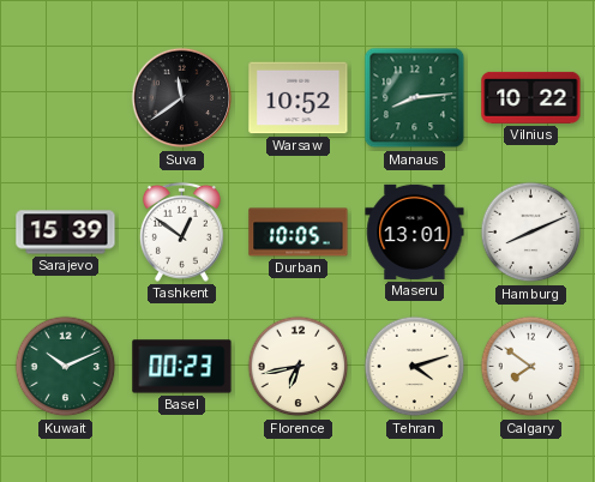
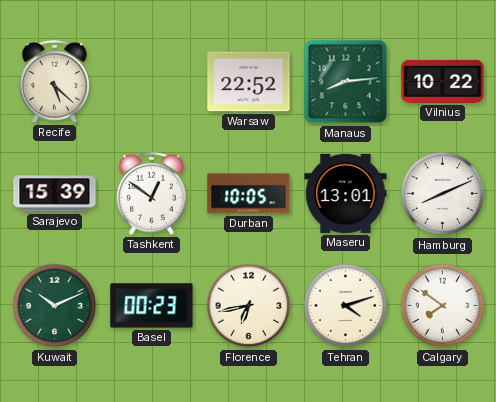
Recife: none -> 5:22
Suva: 11:39 -> none
Warsaw: 10:52 -> 22:52
